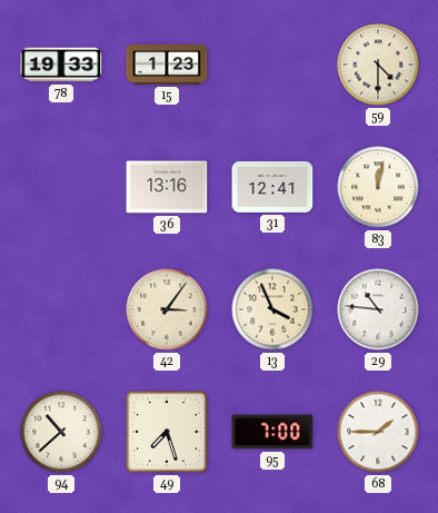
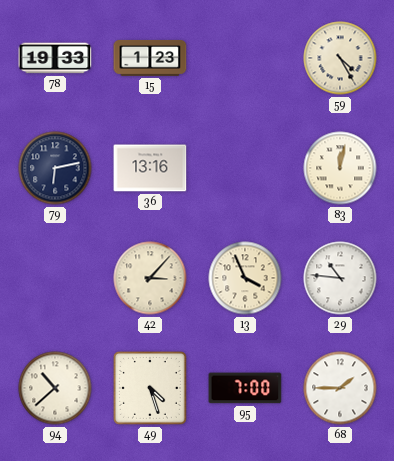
59: 4:30 -> 4:25
79: none -> 6:13
31: 12:41 -> none
42: 3:06 -> 3:07
49: 7:27 -> 4:27
